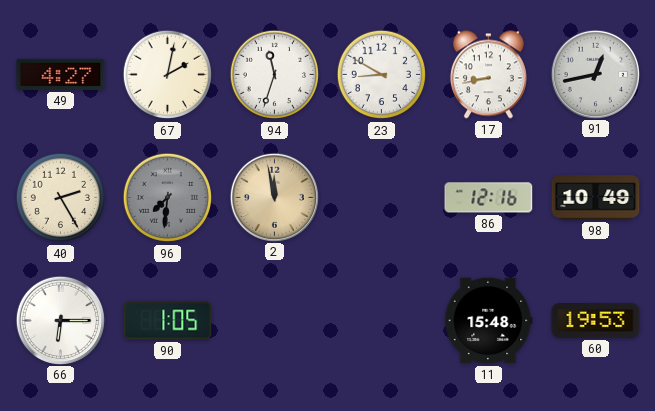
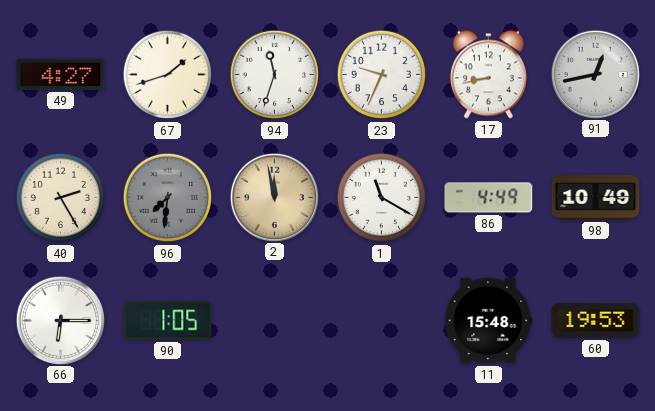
67: 2:02 -> 1:42
23: 8:50 -> 9:34
1: none -> 11:20
86: 12:16 -> 4:49
